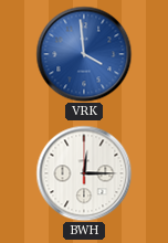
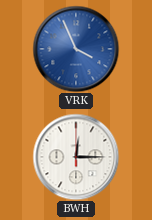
VRK: 3:59 -> 3:56
